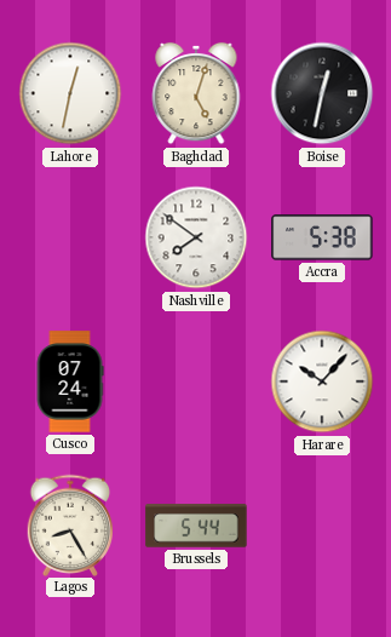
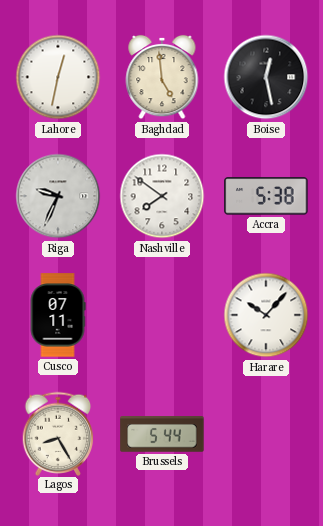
Baghdad: 5:03 -> 4:59
Boise: 12:32 -> 12:28
Riga: none -> 9:34
Cusco: 07:24 -> 07:11
